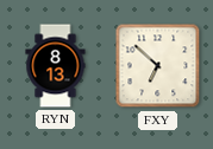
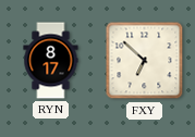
RYN: 8:13 -> 8:17
